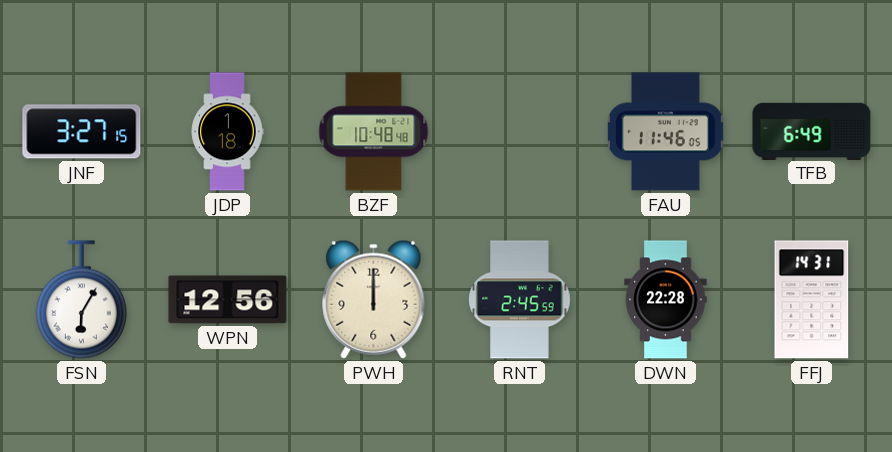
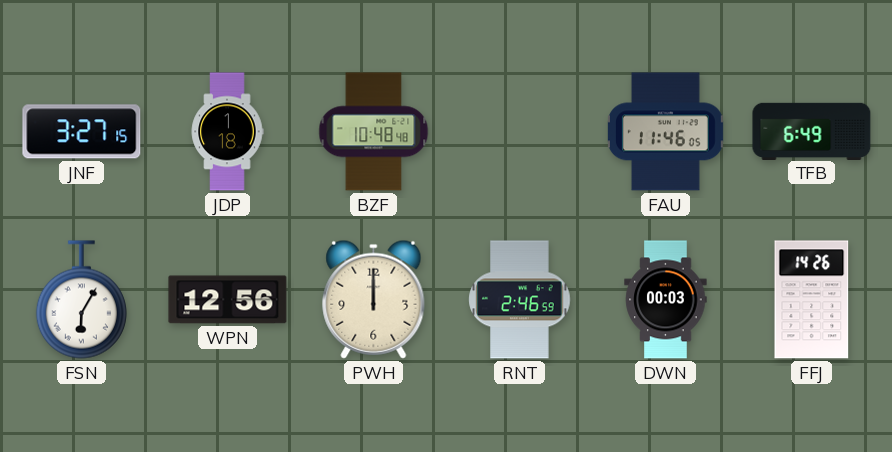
RNT: 2:45 -> 2:46
DWN: 22:28 -> 00:03
FFJ: 14:31 -> 14:26
